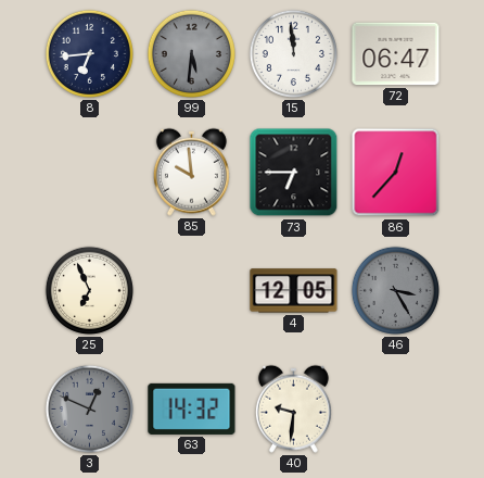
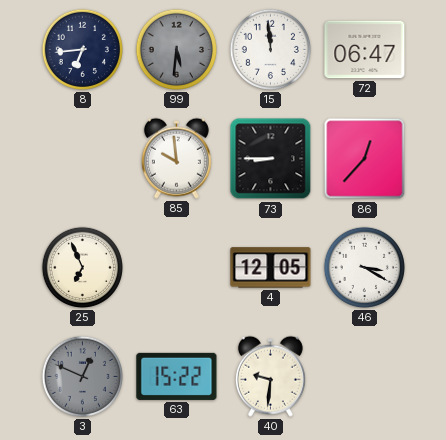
73: 6:45 -> 8:45
46: 3:25 -> 3:20
46 dial: grey -> white
63: 14:32 -> 15:22
